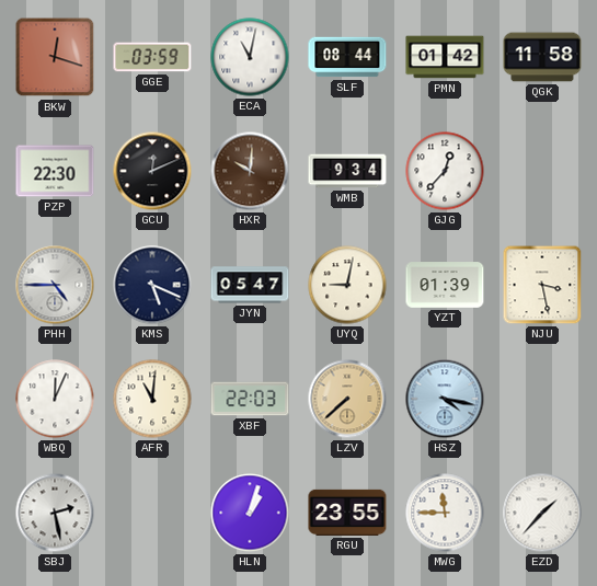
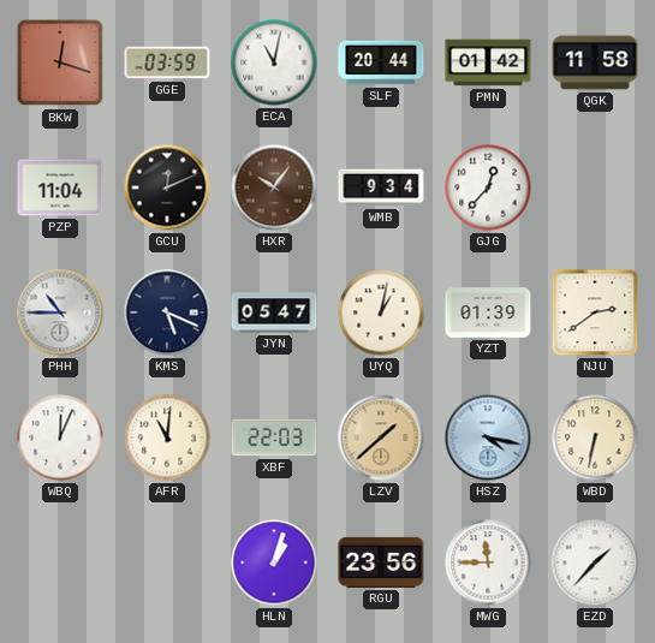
SLF: 08:44 -> 20:44
PZP: 22:30 -> 11:04
HXR: 10:01 -> 10:06
PHH: 4:45 -> 10:45
UYQ: 9:02 -> 1:02
NJU: 3:28 -> 2:39
LZV: 7:38 -> 1:38
WBD: none -> 6:32
SBJ: 2:28 -> none
RGU: 23:55 -> 23:56
